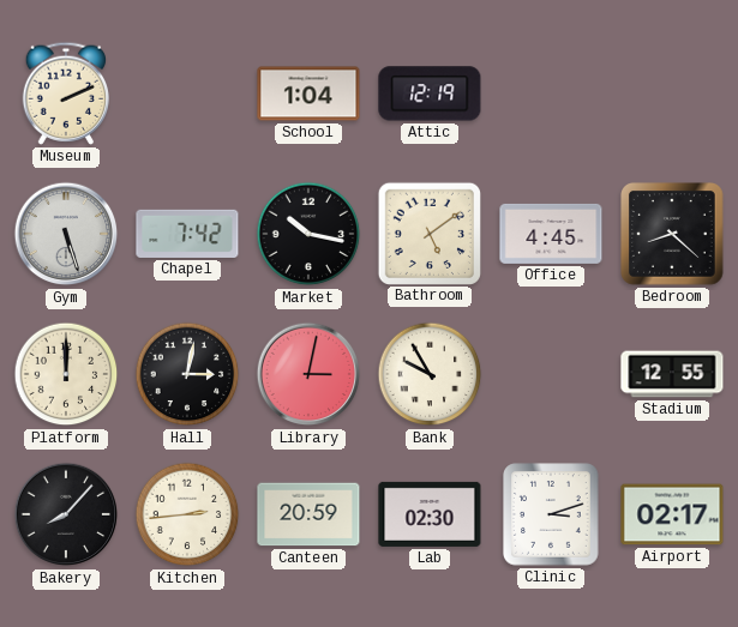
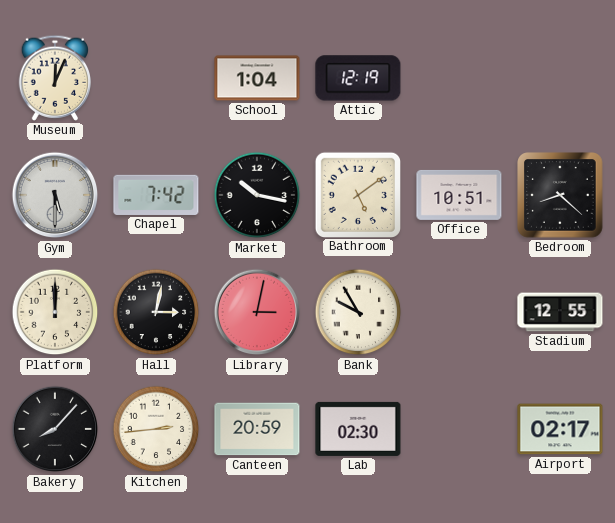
Museum: 2:11 -> 12:04
Gym: 5:27 -> 5:30
Office: 4:45 -> 10:51
Clinic: 3:12 -> none
